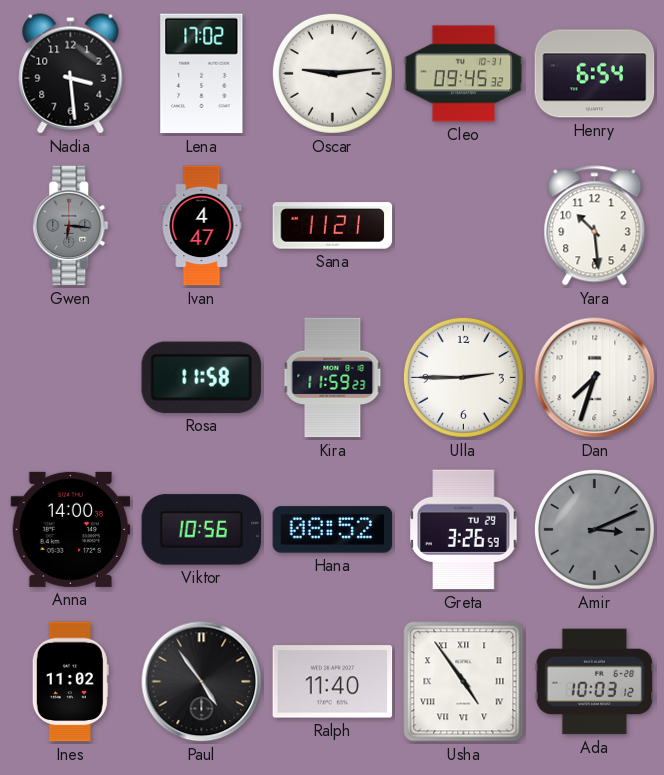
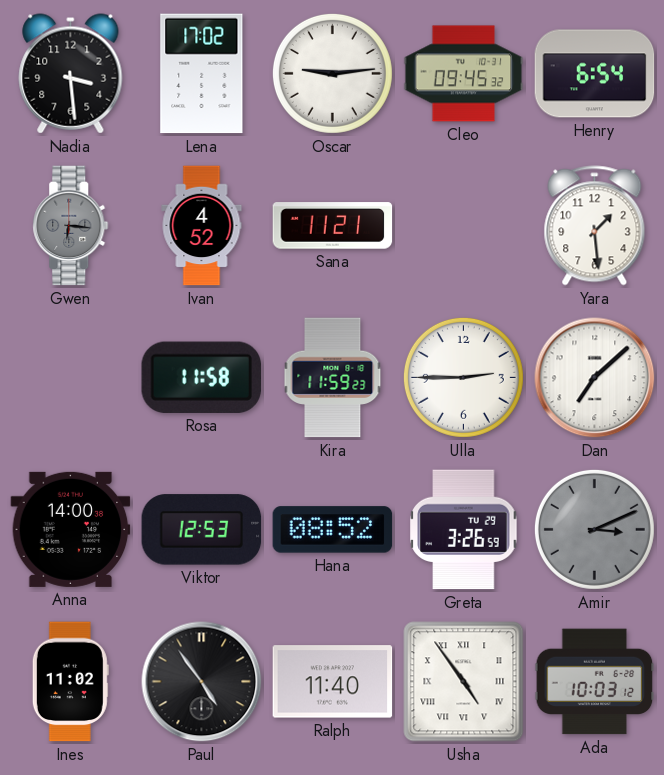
Ivan: 4:47 -> 4:52
Yara: 10:29 -> 1:29
Dan: 7:33 -> 7:08
Viktor: 10:56 -> 12:53
